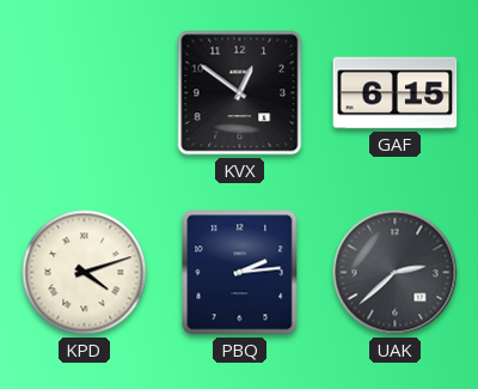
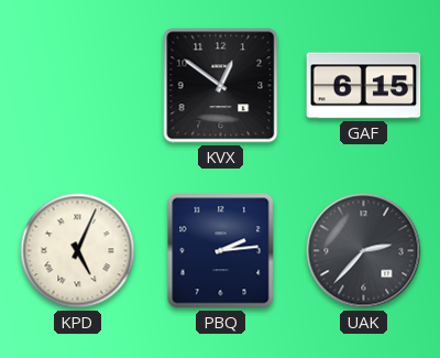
KPD: 4:12 -> 5:04
UAK: 2:38 -> 2:37
